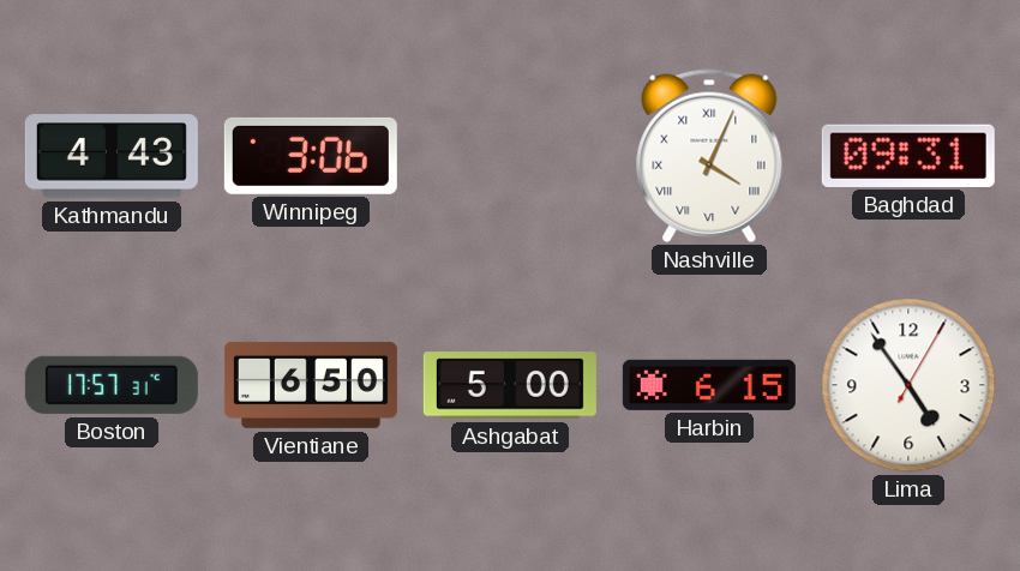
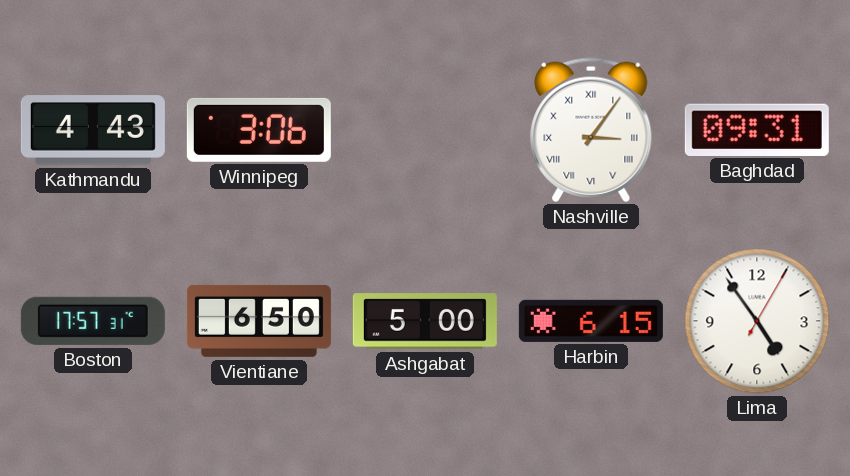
Nashville: 4:04 -> 3:06
